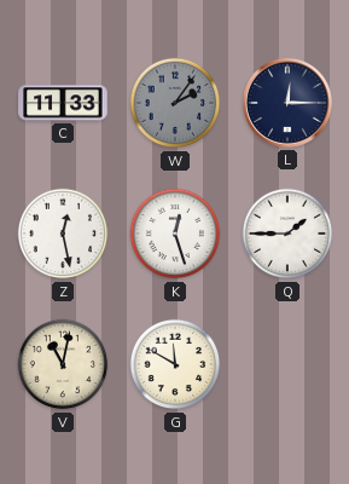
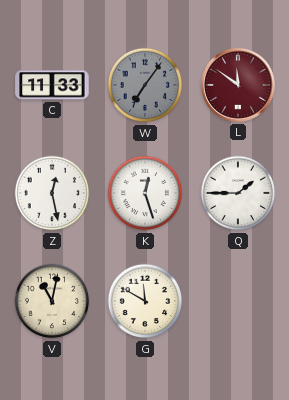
W: 2:06 -> 7:06
L: 12:15 -> 11:51
L dial: navy -> burgundy
